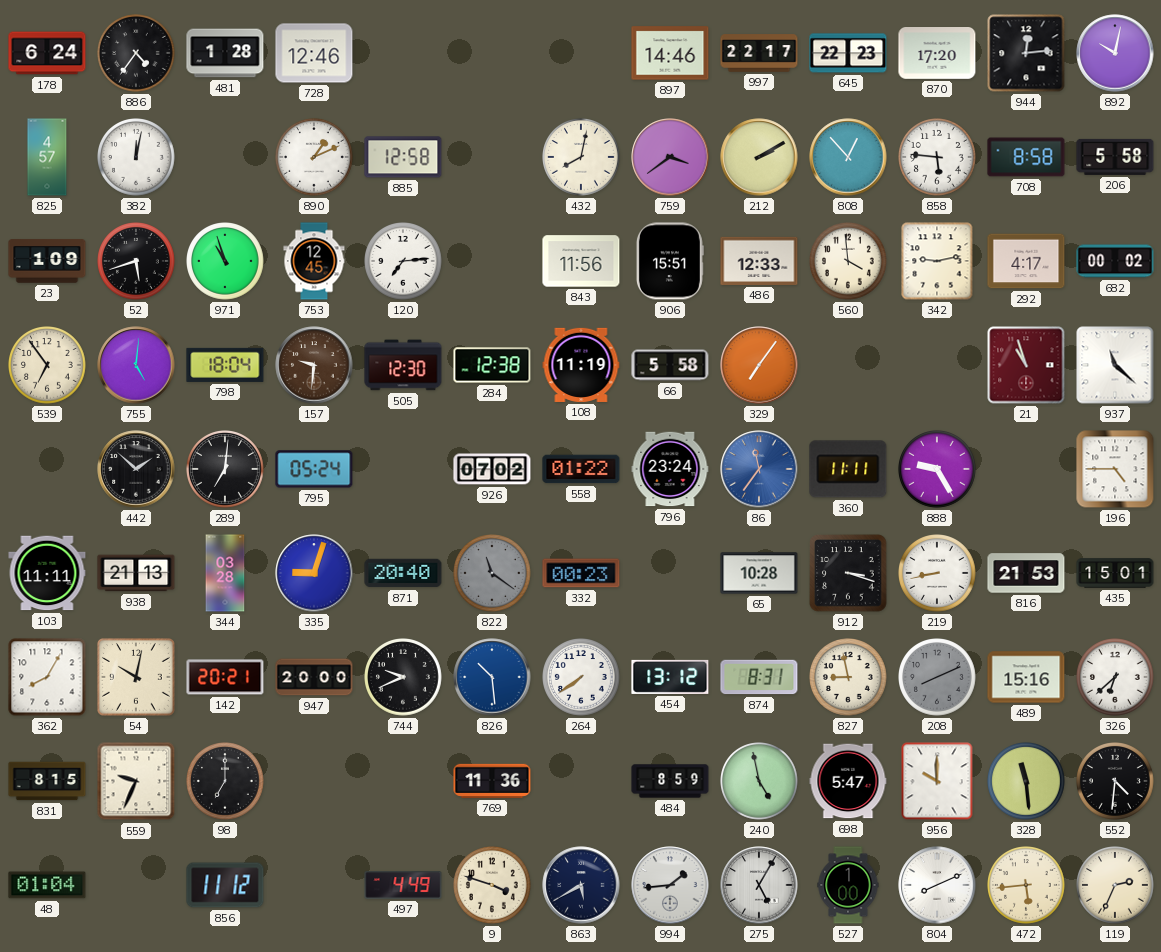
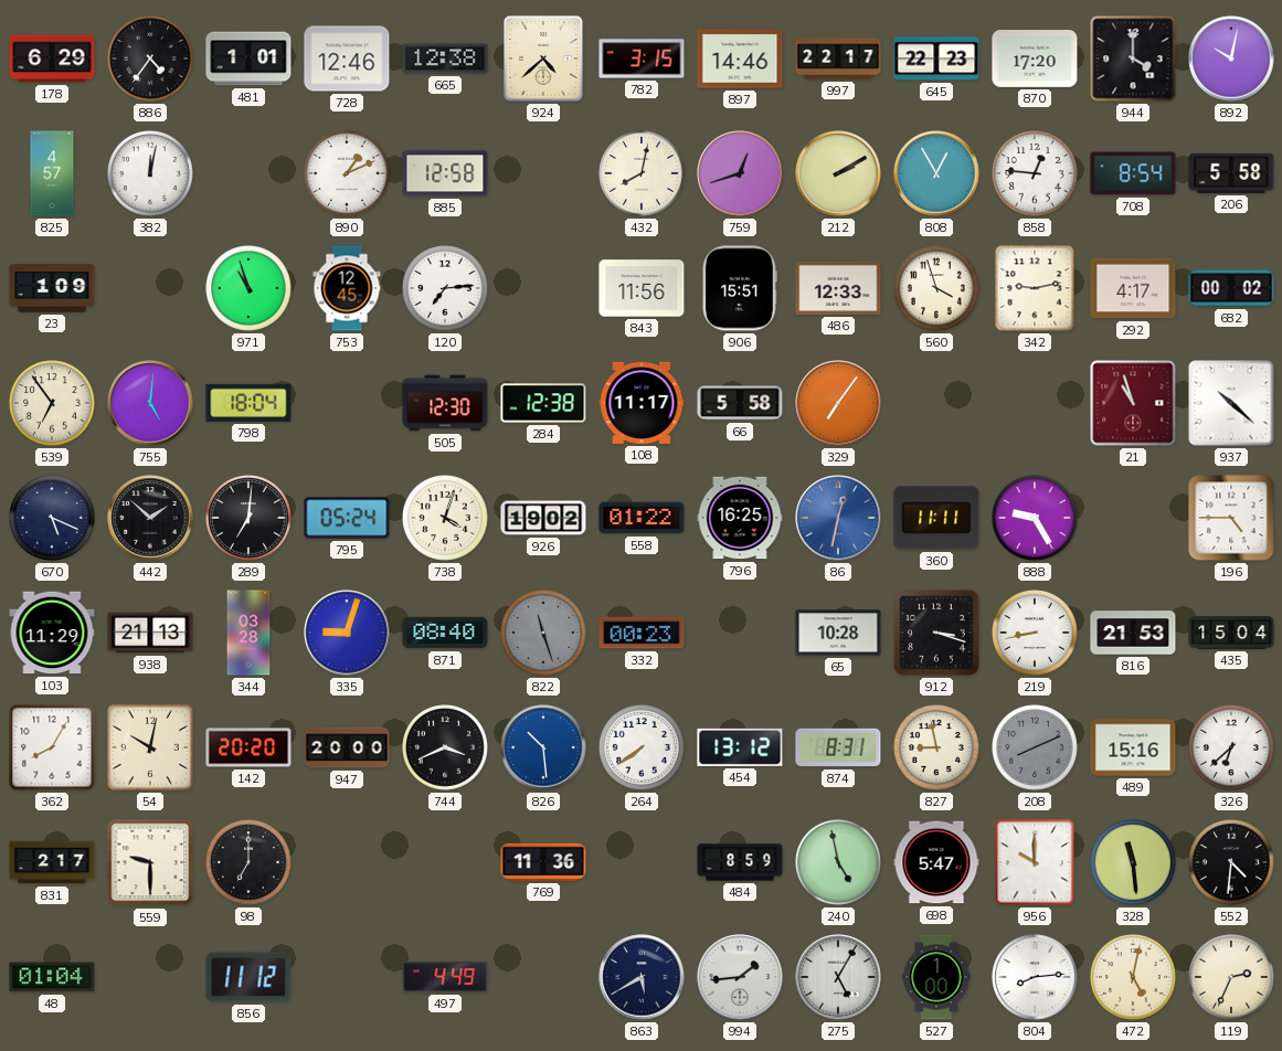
178: 6:24 -> 6:29
481: 1:28 -> 1:01
665: none -> 12:38
924: none -> 4:38
782: none -> 3:15
944: 12:14 -> 4:00
759: 3:39 -> 12:42
808: 12:53 -> 12:55
858: 5:46 -> 12:46
708: 8:58 -> 8:54
52: 5:42 -> none
560: 3:59 -> 3:57
157: 9:31 -> none
108: 11:19 -> 11:17
937: 11:22 -> 10:22
670: none -> 5:19
738: none -> 4:03
926: 07:02 -> 19:02
796: 23:24 -> 16:25
86: 11:36 -> 12:32
103: 11:11 -> 11:29
871: 20:40 -> 08:40
822: 11:21 -> 11:27
435: 15:01 -> 15:04
142: 20:21 -> 20:20
744: 9:41 -> 3:41
831: 8:15 -> 2:17
559: 9:34 -> 9:30
9: 3:48 -> none
804: 8:11 -> 8:14
472: 5:44 -> 5:02
